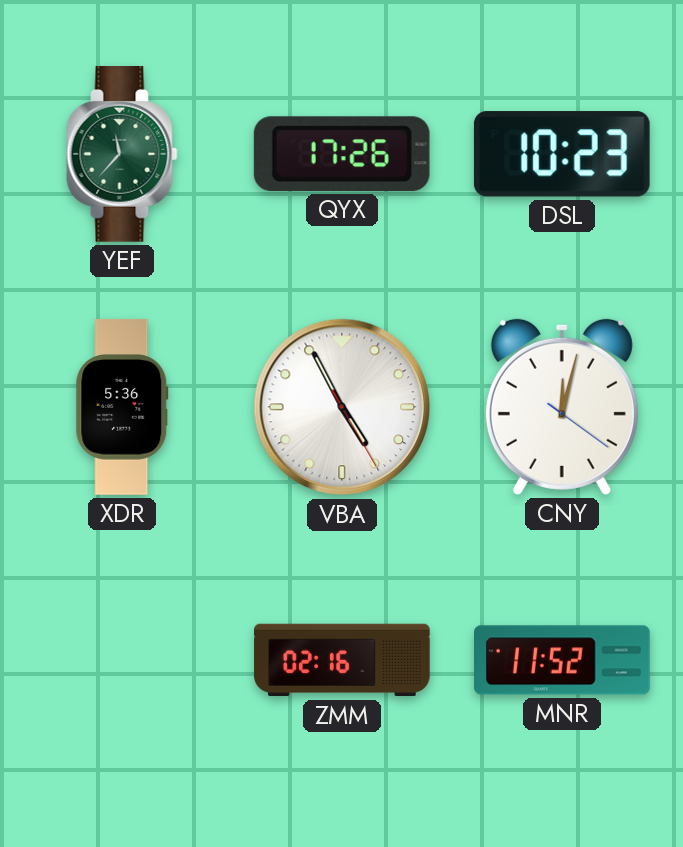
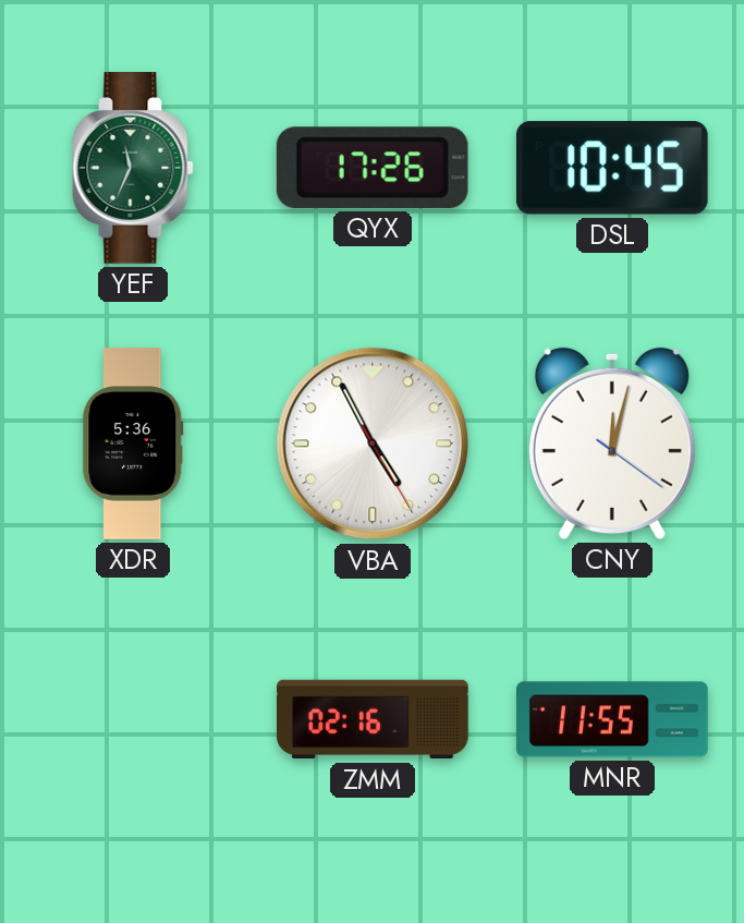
YEF: 11:37 -> 11:34
DSL: 10:23 -> 10:45
MNR: 11:52 -> 11:55
